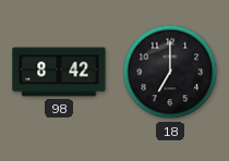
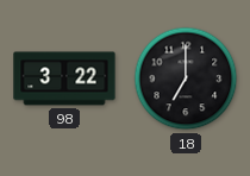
98: 8:42 -> 3:22
